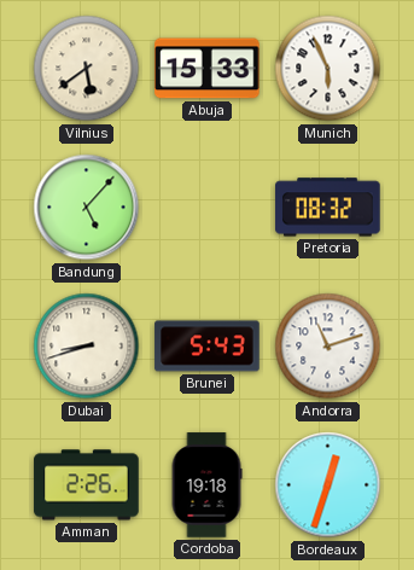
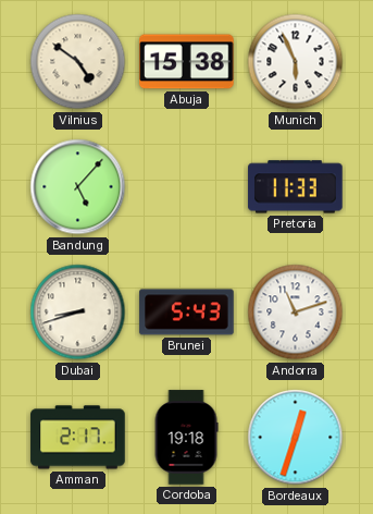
Vilnius: 5:39 -> 4:51
Abuja: 15:33 -> 15:38
Pretoria: 08:32 -> 11:33
Amman: 2:26 -> 2:17
